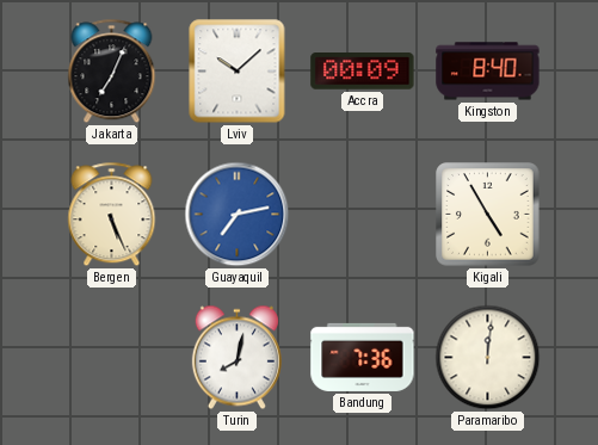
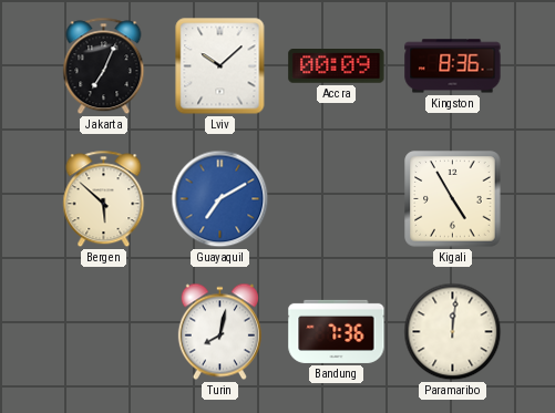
Kingston: 8:40 -> 8:36
Bergen: 5:26 -> 5:52
Guayaquil: 7:13 -> 7:10
